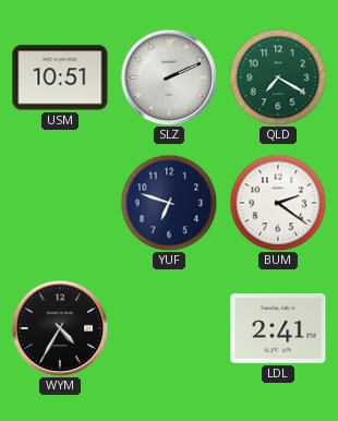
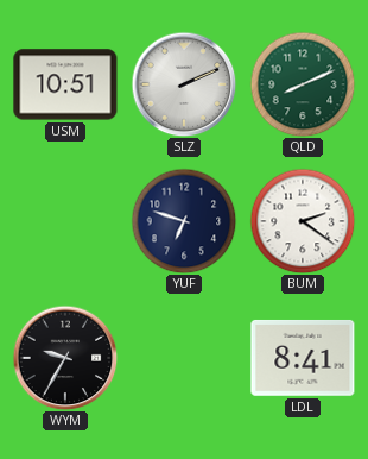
QLD: 7:20 -> 8:11
WYM: 4:35 -> 9:35
LDL: 2:41 -> 8:41
